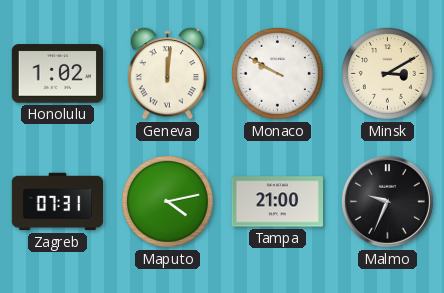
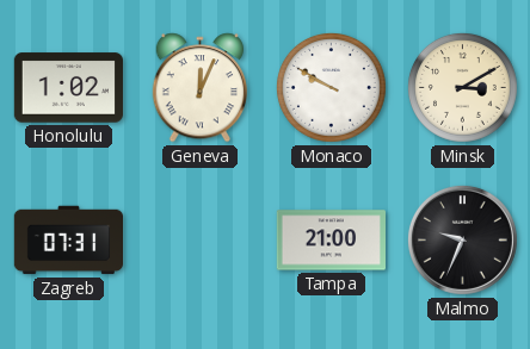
Geneva: 12:01 -> 12:04
Maputo: 4:13 -> none
